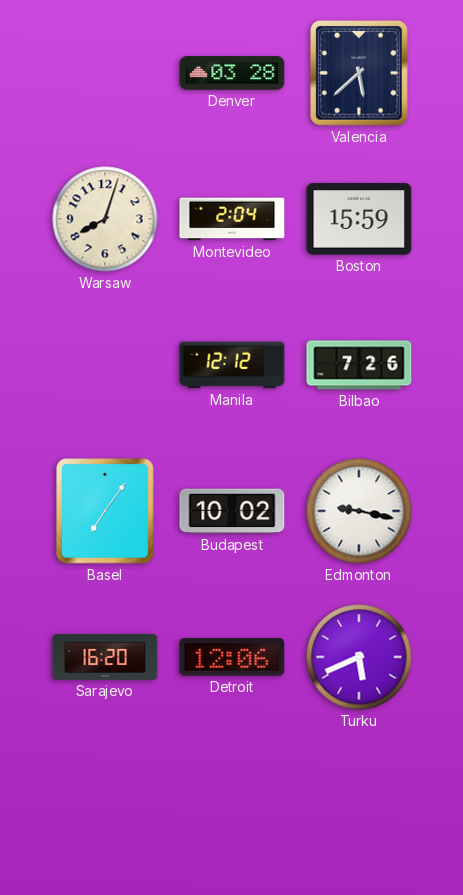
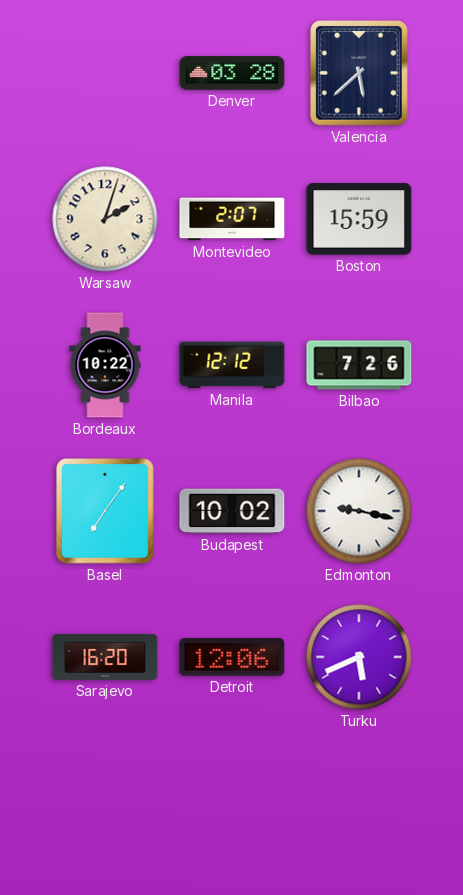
Warsaw: 8:03 -> 2:03
Montevideo: 2:04 -> 2:07
Bordeaux: none -> 10:22
